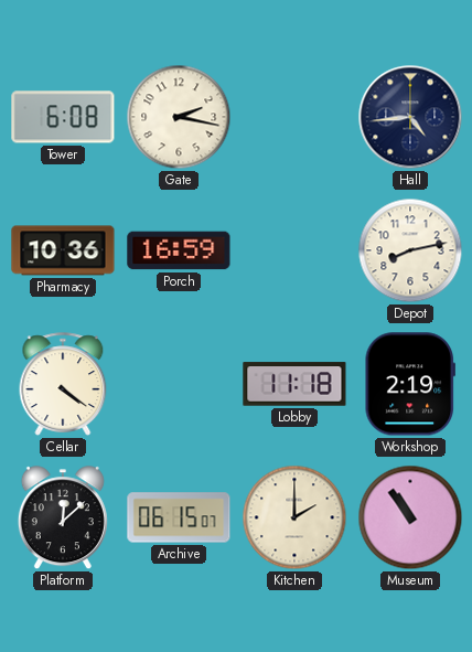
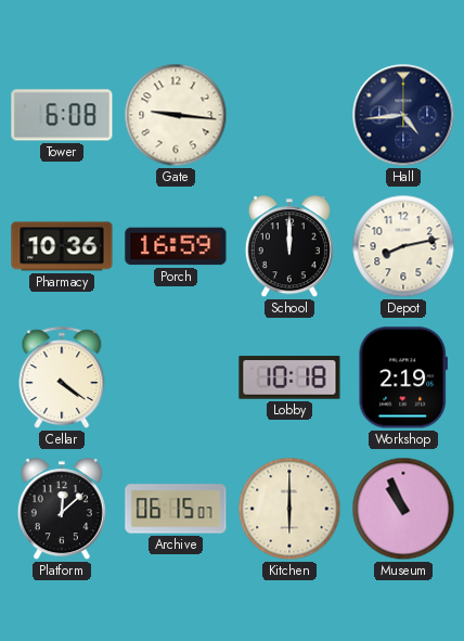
Gate: 2:17 -> 9:16
School: none -> 12:00
Lobby: 11:18 -> 10:18
Kitchen: 2:00 -> 6:00
Museum: 10:54 -> 10:56
